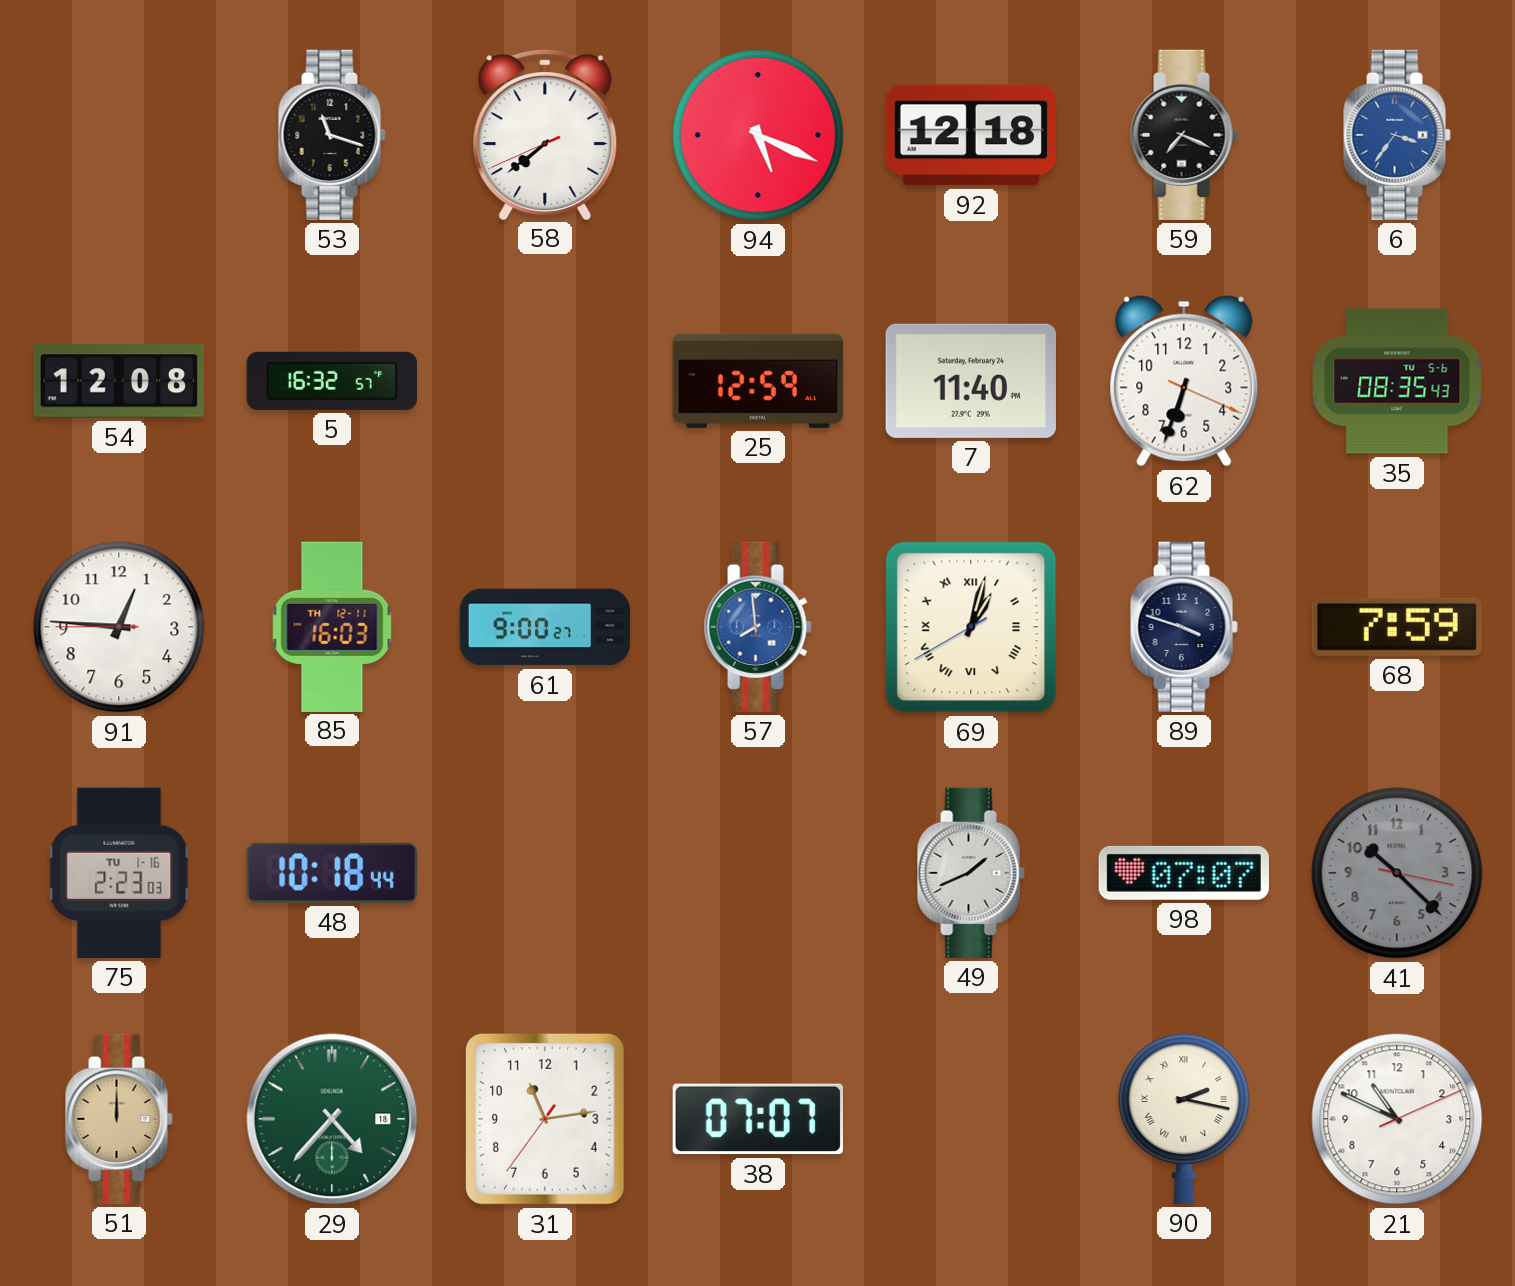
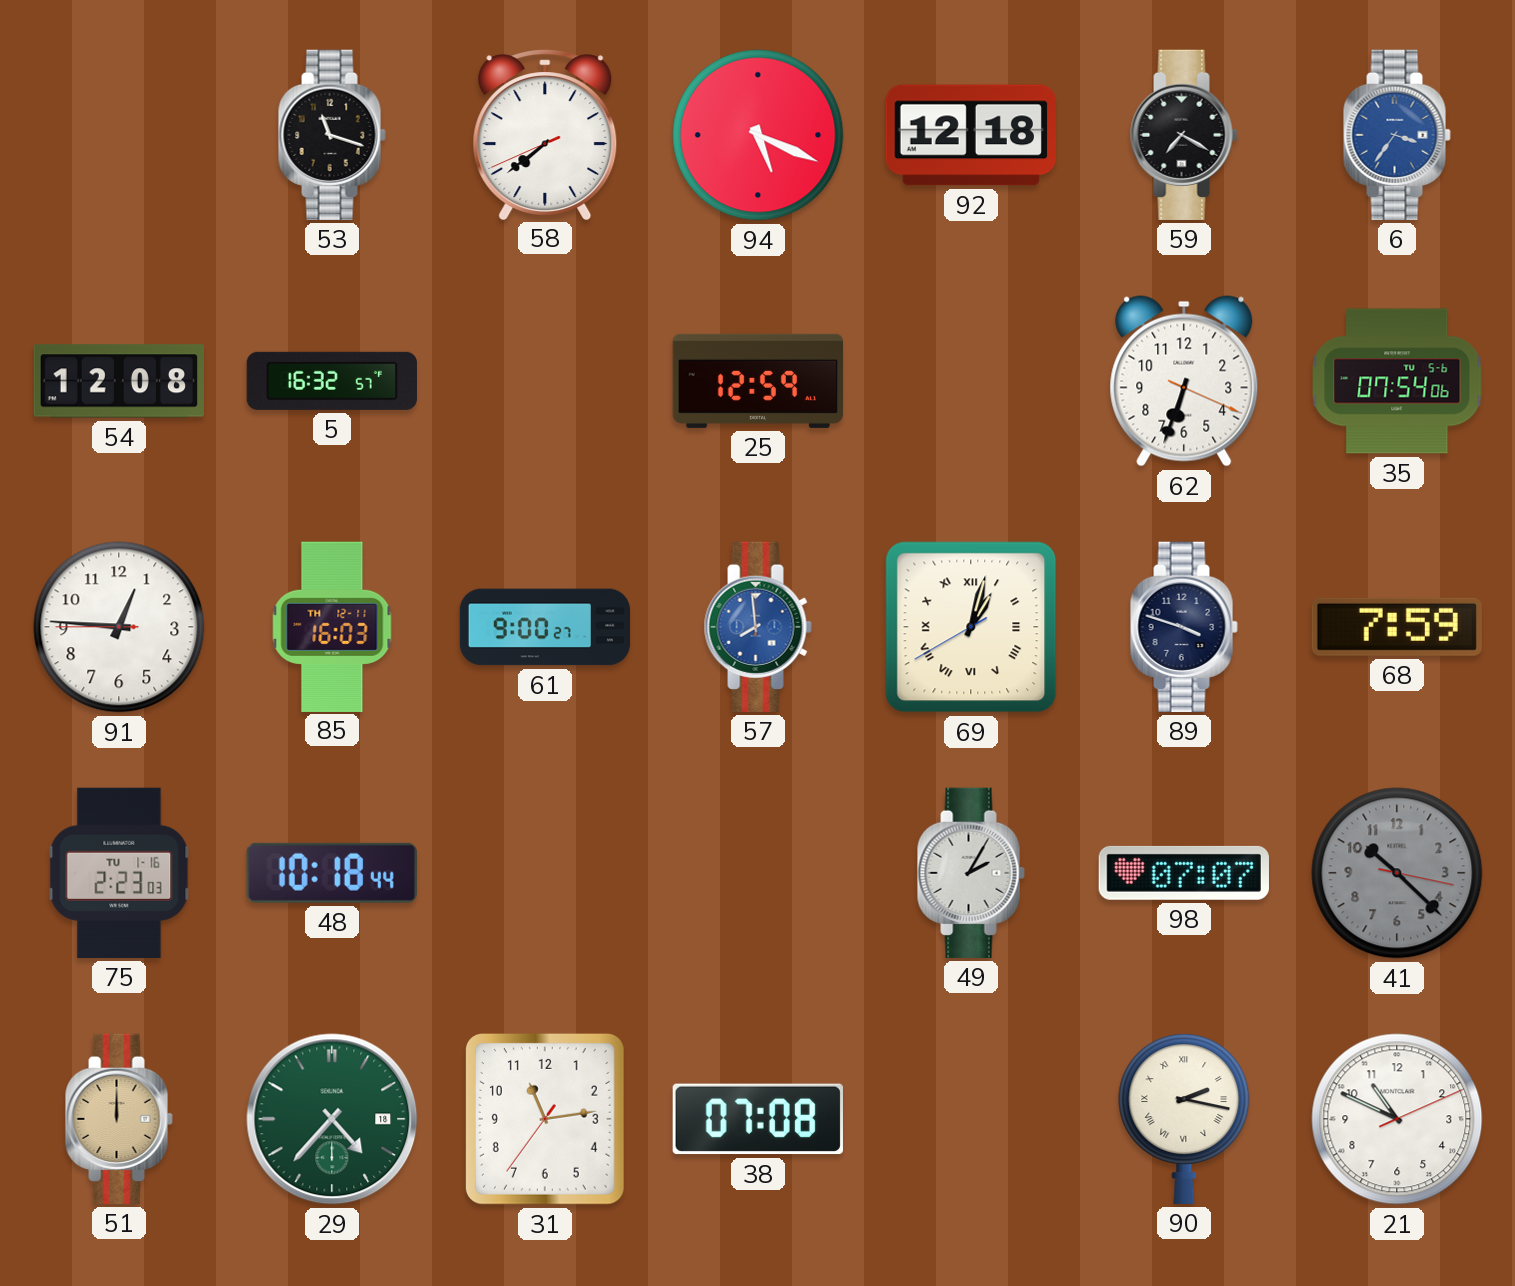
59: 7:19 -> 7:20
7: 11:40 -> none
35: 08:35 -> 07:54
49: 1:41 -> 2:05
38: 07:07 -> 07:08
